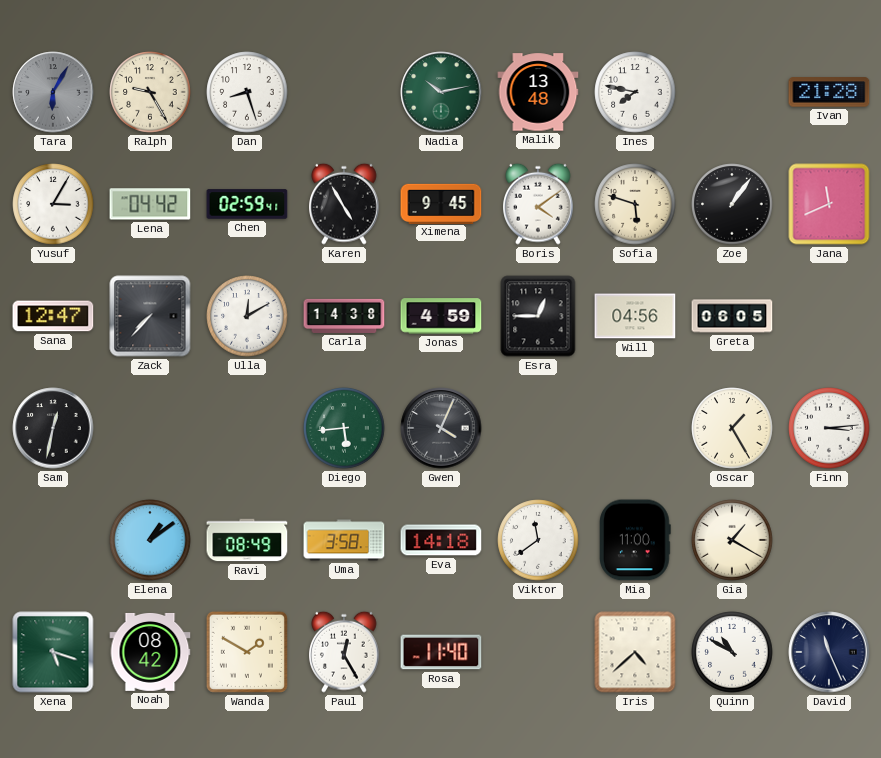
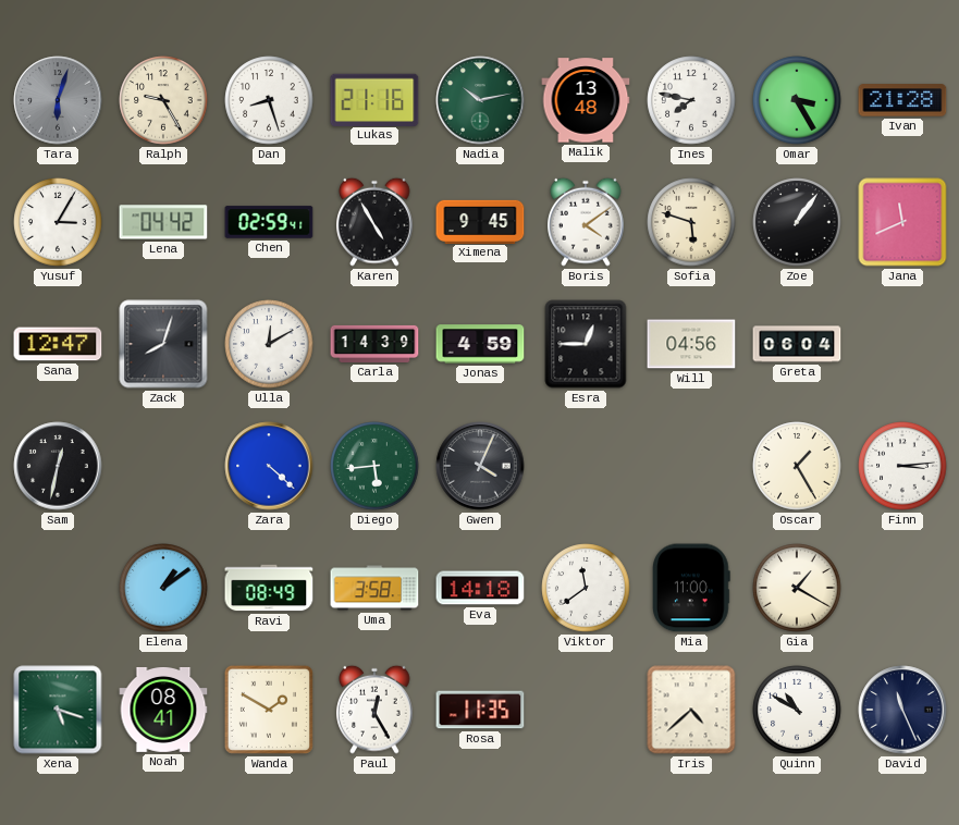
Tara: 6:05 -> 6:03
Lukas: none -> 21:16
Omar: none -> 3:25
Zack: 7:37 -> 8:03
Carla: 14:38 -> 14:39
Greta: 06:05 -> 06:04
Zara: none -> 4:22
Noah: 08:42 -> 08:41
Rosa: 11:40 -> 11:35
